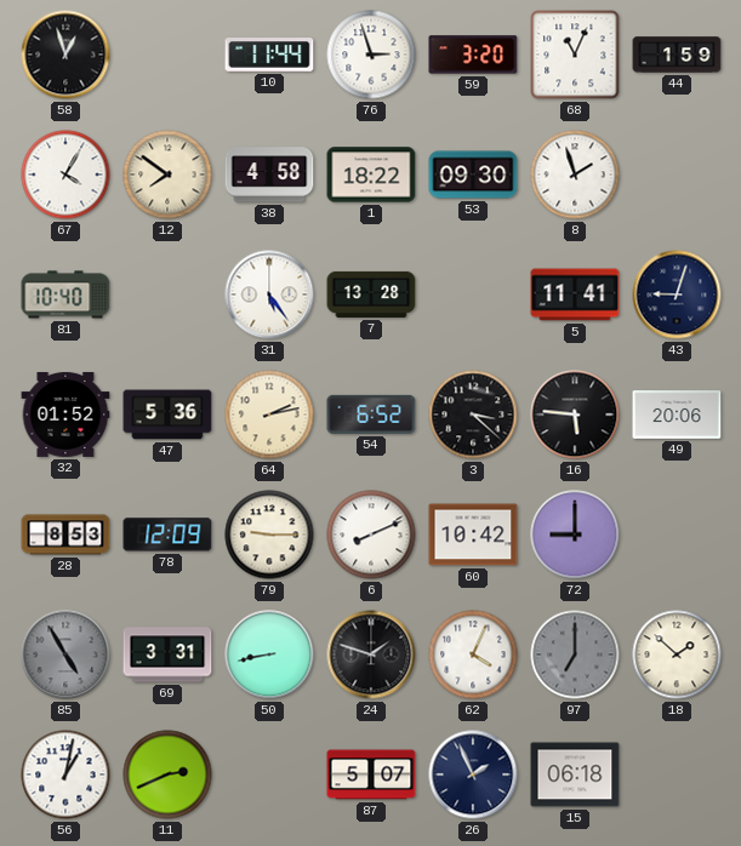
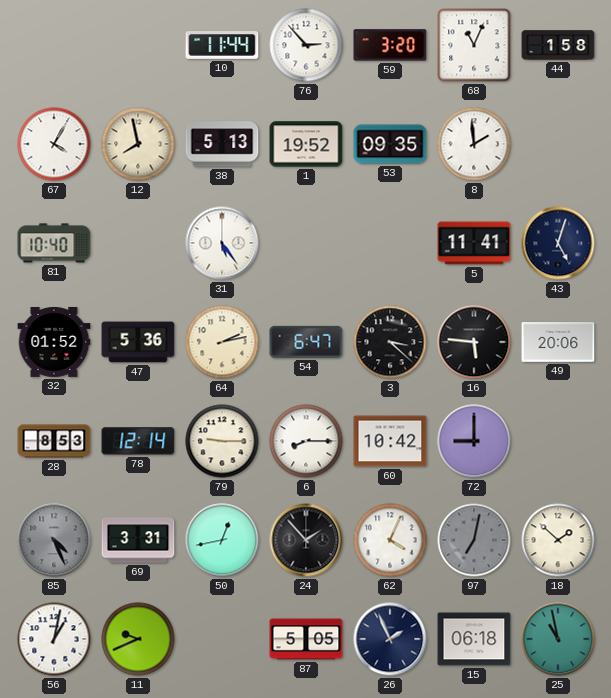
58: 12:57 -> none
76: 2:57 -> 2:53
44: 1:59 -> 1:58
12: 7:51 -> 7:58
38: 4:58 -> 5:13
1: 18:22 -> 19:52
53: 09:30 -> 09:35
8: 1:57 -> 1:59
7: 13:28 -> none
43: 9:03 -> 5:03
54: 6:52 -> 6:47
78: 12:09 -> 12:14
6: 8:11 -> 8:15
85: 4:55 -> 4:26
50: 8:43 -> 12:43
24: 1:48 -> 1:53
97: 7:00 -> 7:02
11: 2:41 -> 9:41
87: 5:07 -> 5:05
25: none -> 10:58
